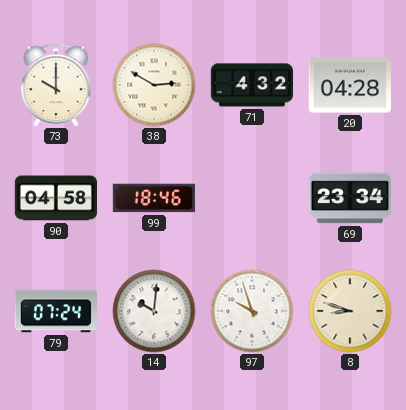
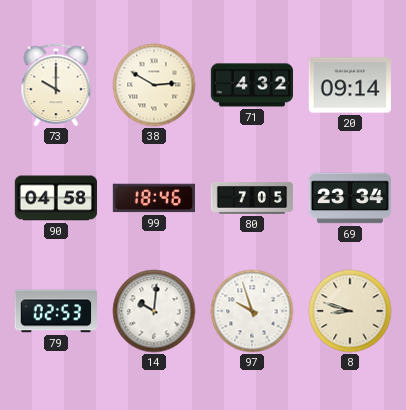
20: 04:28 -> 09:14
80: none -> 7:05
79: 07:24 -> 02:53
